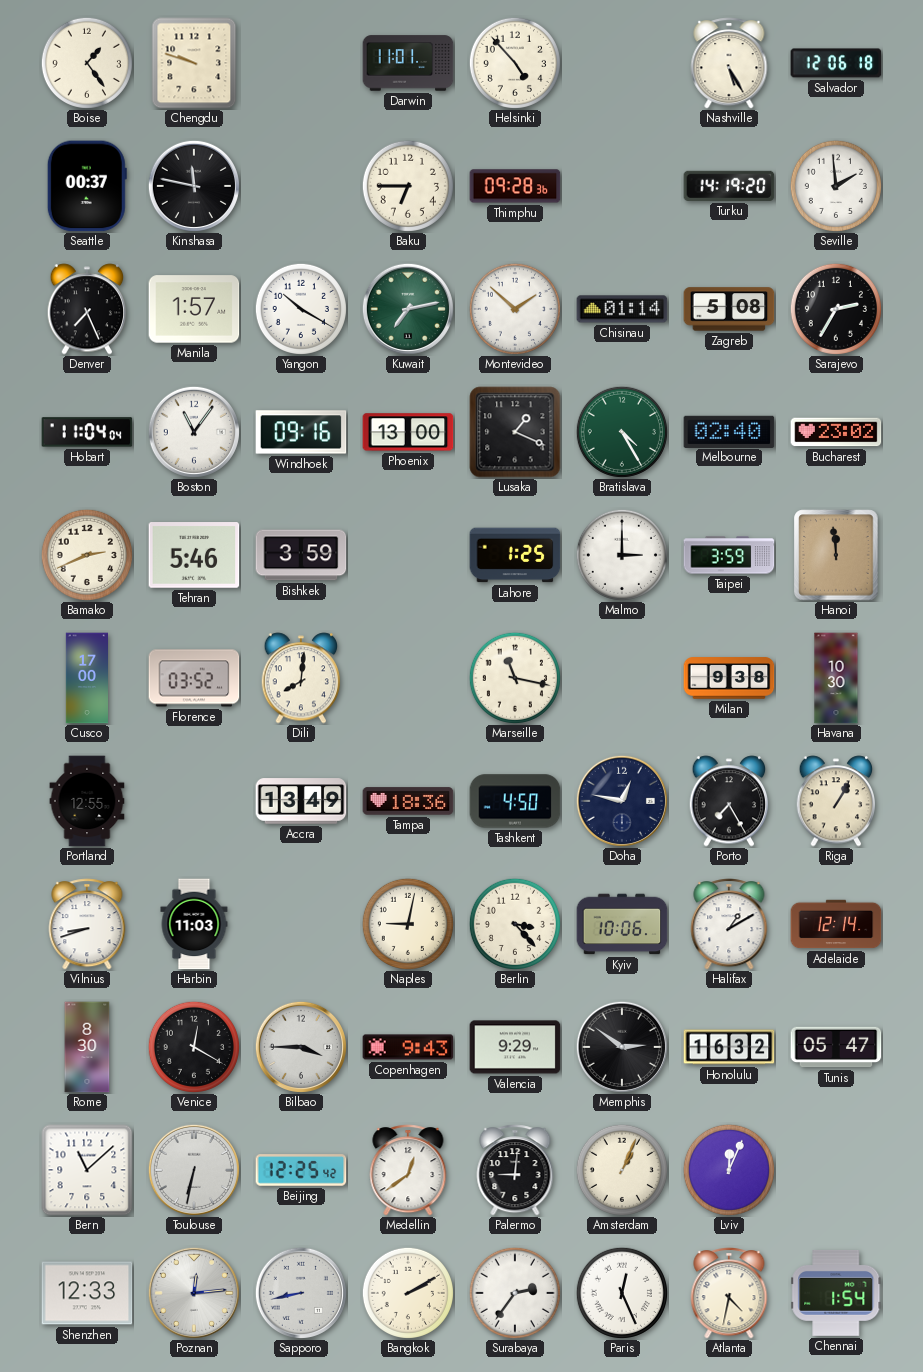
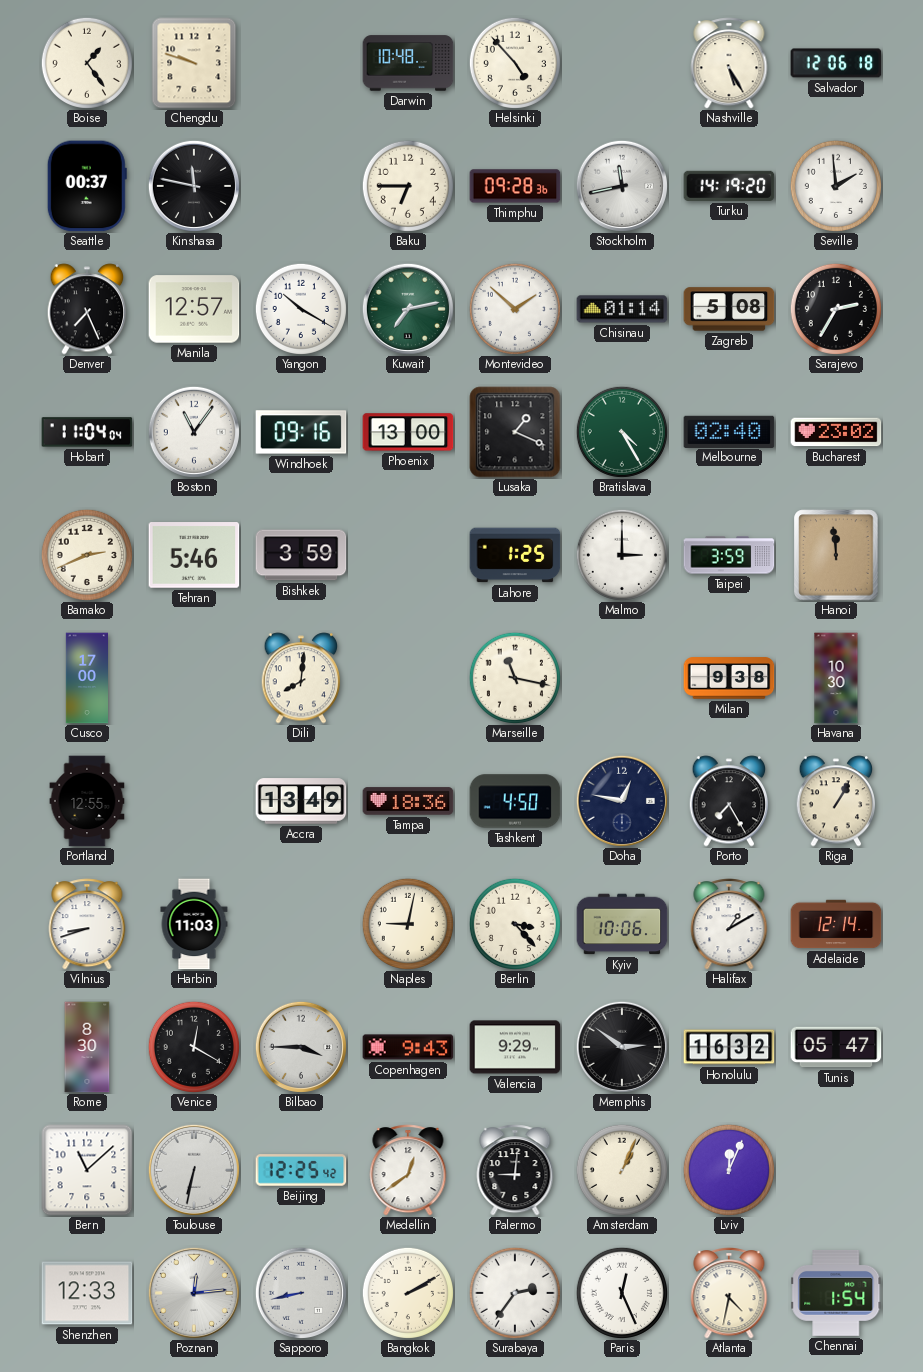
Darwin: 11:01 -> 10:48
Stockholm: none -> 11:43
Manila: 1:57 -> 12:57
Florence: 03:52 -> none
